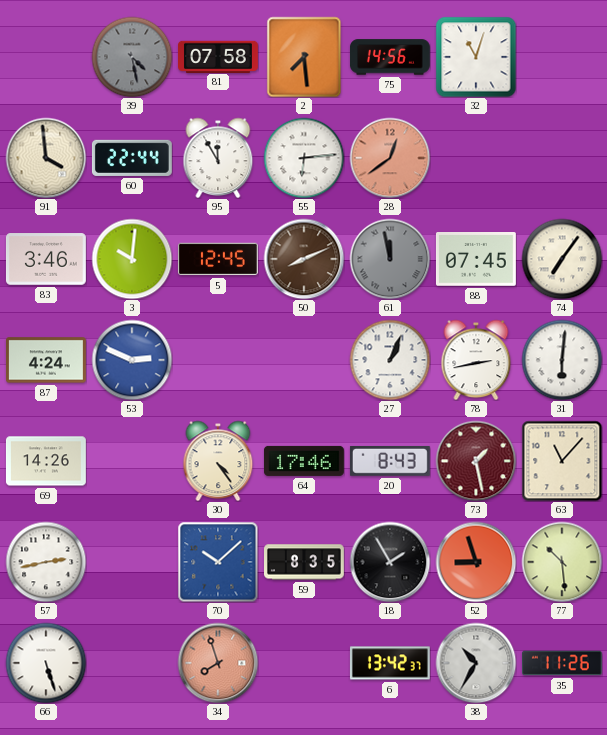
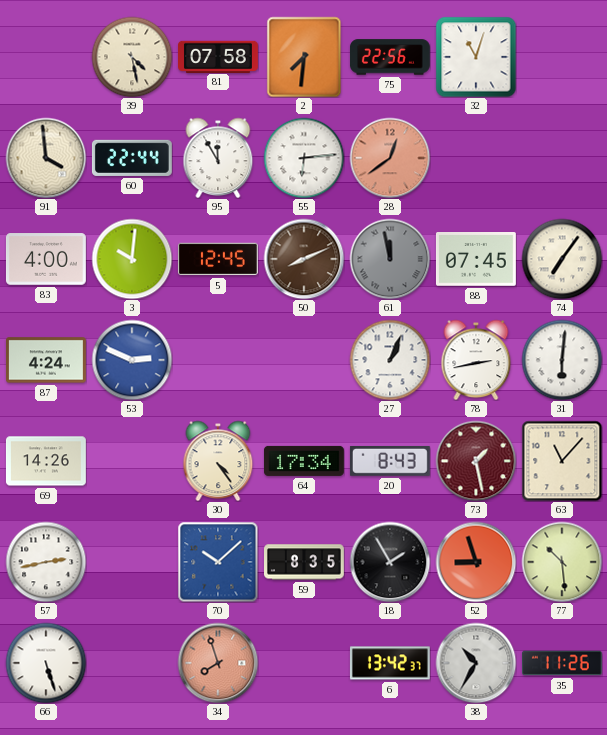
39 dial: grey -> cream
2: 7:29 -> 7:31
75: 14:56 -> 22:56
83: 3:46 -> 4:00
64: 17:46 -> 17:34
